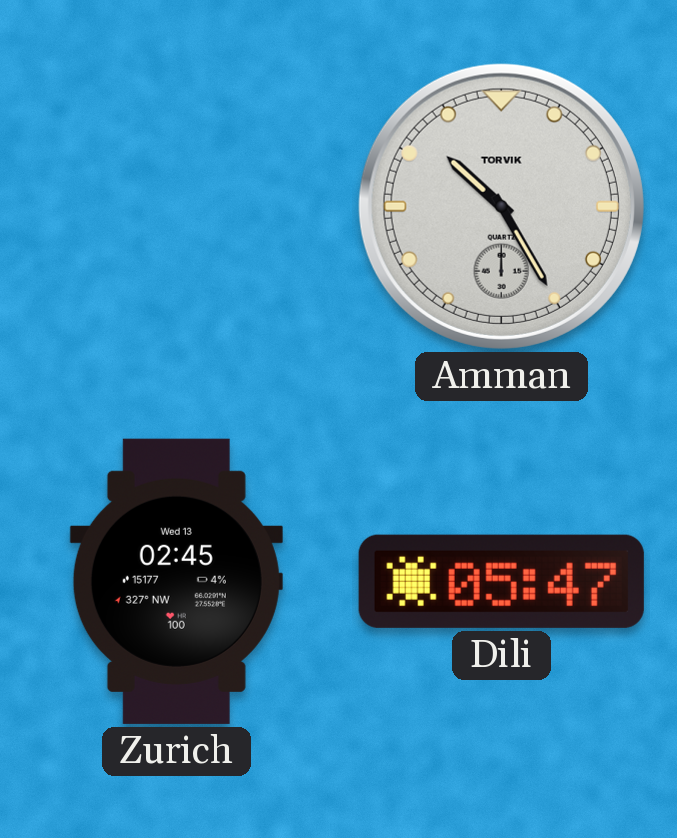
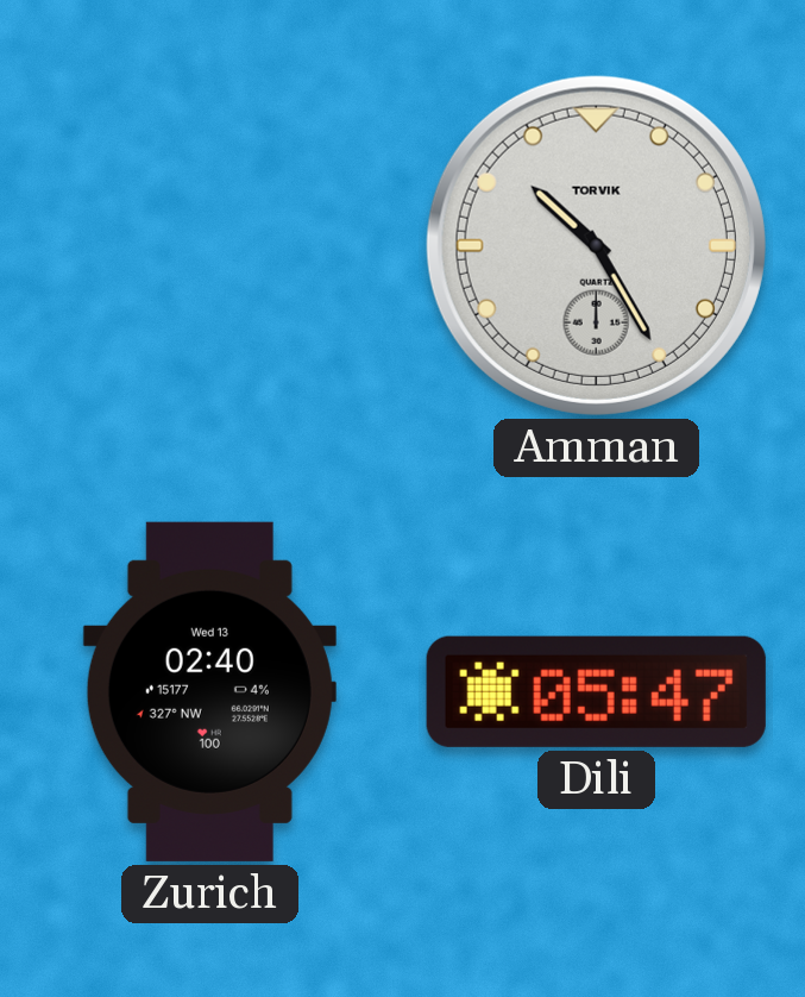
Zurich: 02:45 -> 02:40
